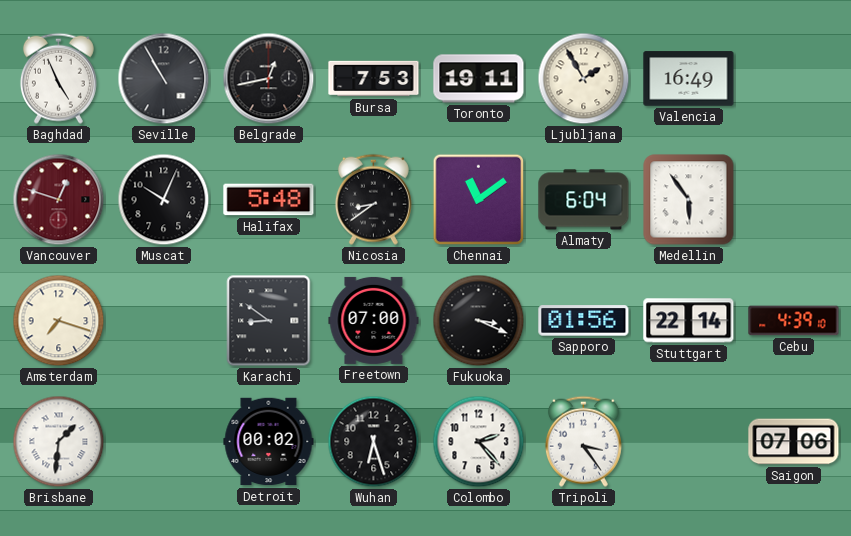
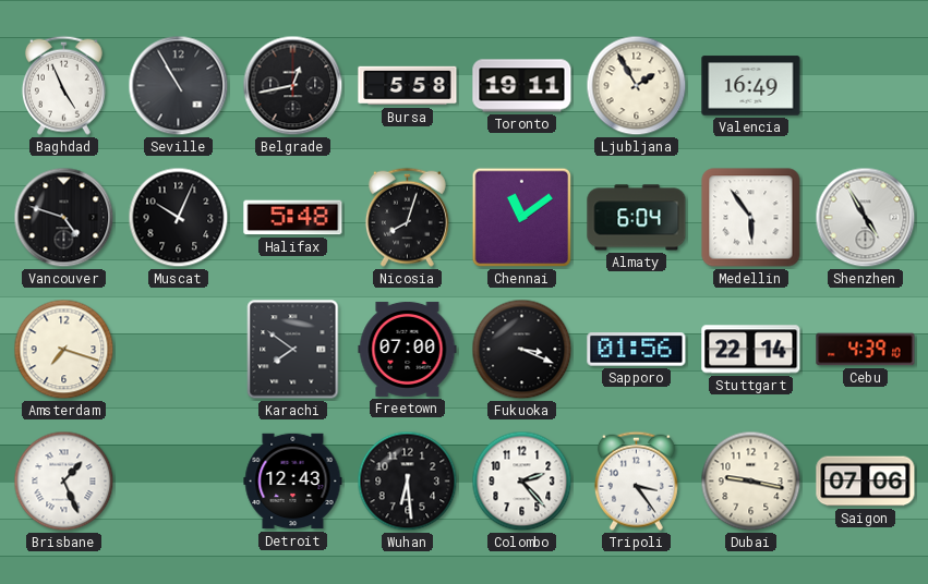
Bursa: 7:53 -> 5:58
Vancouver: 12:48 -> 4:48
Vancouver dial: burgundy -> black
Nicosia: 8:39 -> 8:03
Shenzhen: none -> 4:55
Karachi: 8:51 -> 7:51
Brisbane: 1:31 -> 1:26
Detroit: 00:02 -> 12:43
Wuhan: 6:27 -> 6:29
Dubai: none -> 9:17
